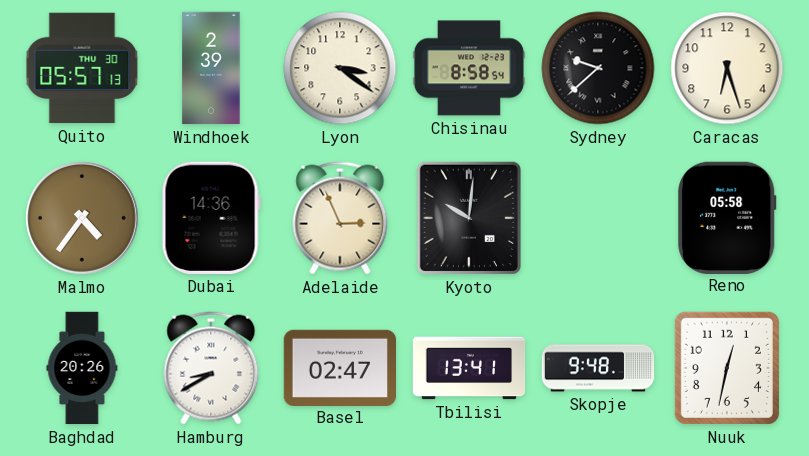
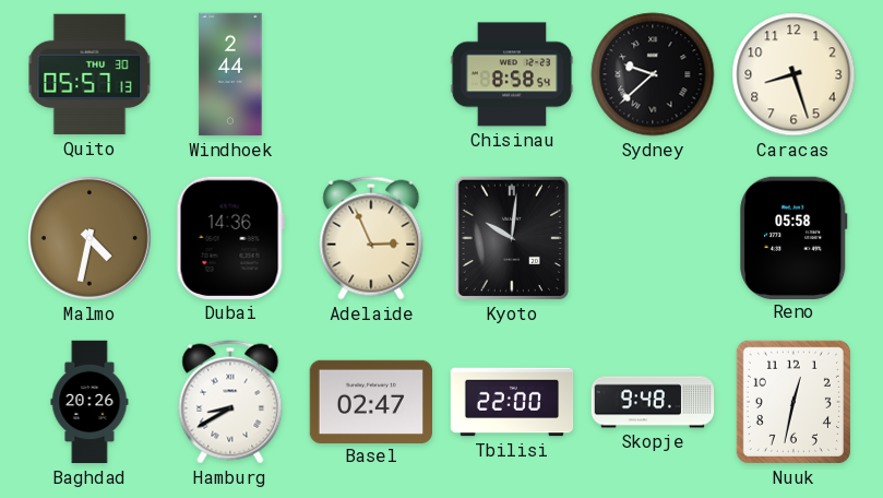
Windhoek: 2:39 -> 2:44
Lyon: 3:21 -> none
Caracas: 6:27 -> 8:27
Malmo: 4:36 -> 4:32
Tbilisi: 13:41 -> 22:00
